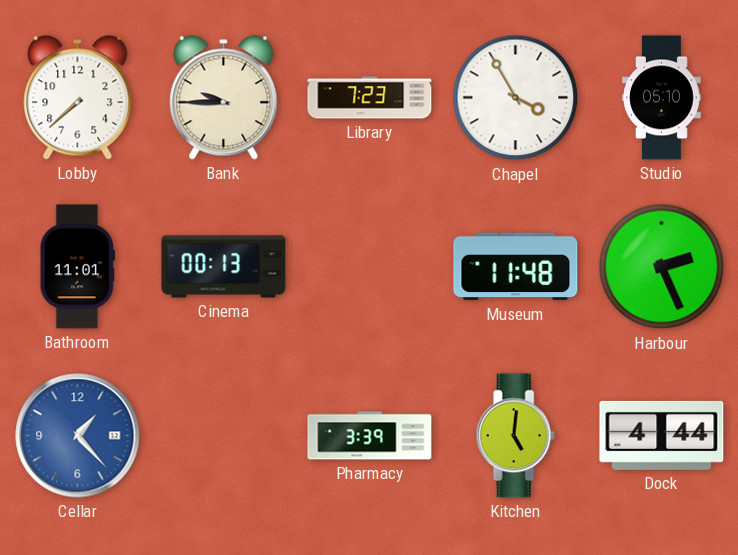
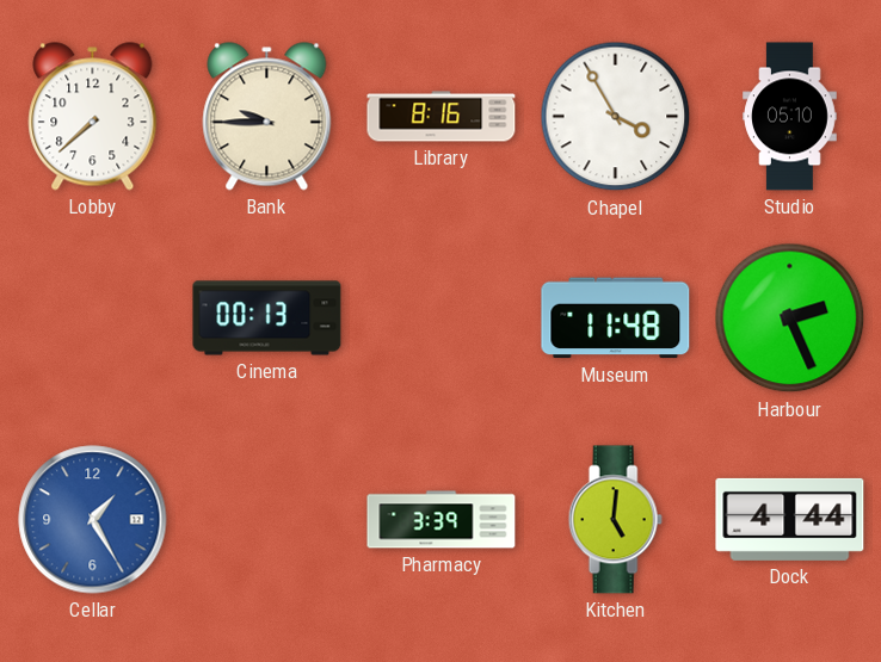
Library: 7:23 -> 8:16
Bathroom: 11:01 -> none
Cellar: 1:23 -> 1:25
